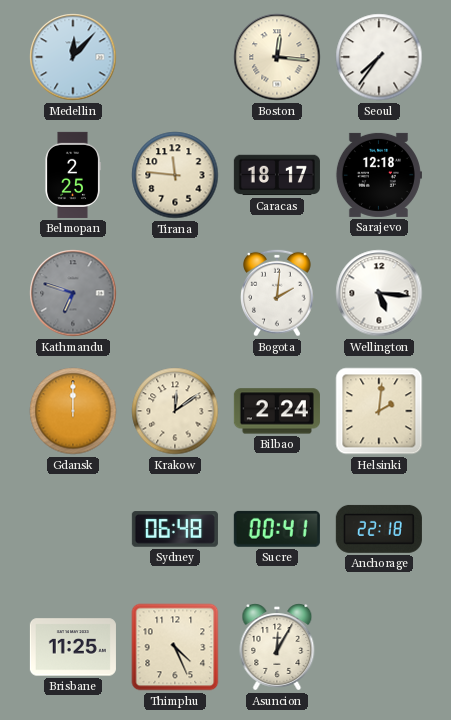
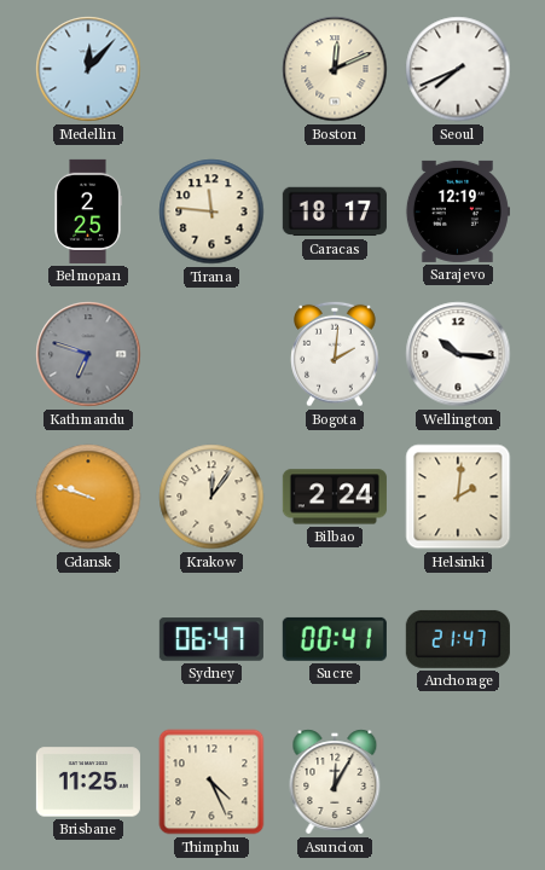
Boston: 12:16 -> 12:11
Seoul: 7:36 -> 7:41
Sarajevo: 12:18 -> 12:19
Wellington: 5:16 -> 10:16
Gdansk: 12:00 -> 9:48
Krakow: 12:09 -> 12:06
Sydney: 06:48 -> 06:47
Anchorage: 22:18 -> 21:47
